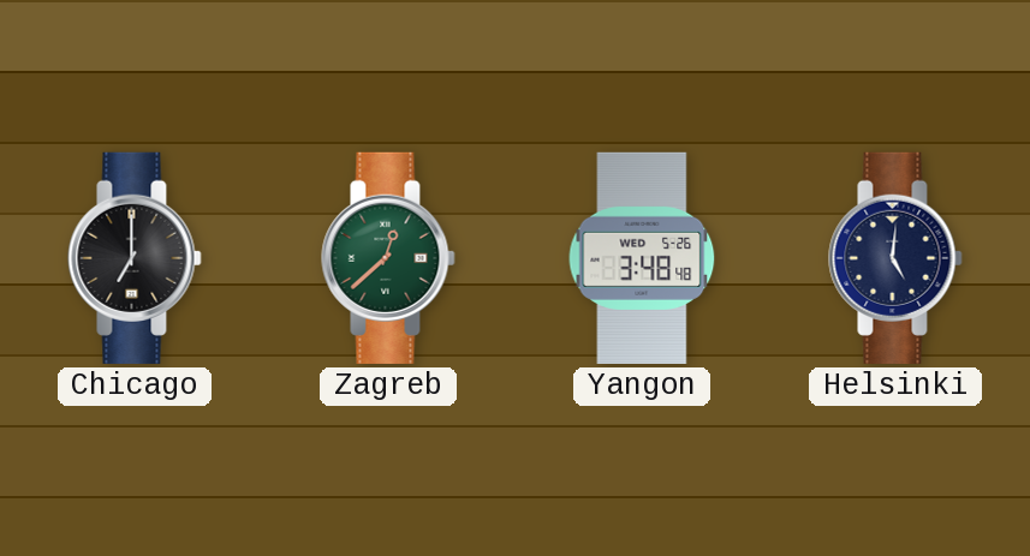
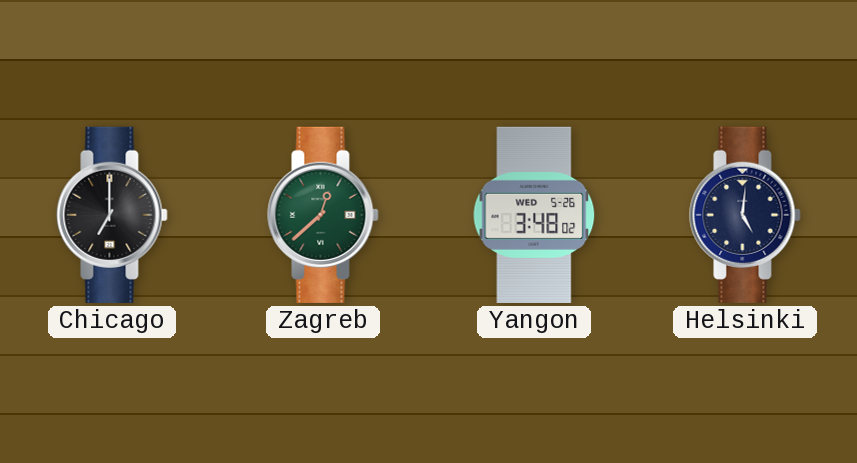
Yangon: 3:48:48 -> 3:48:02
